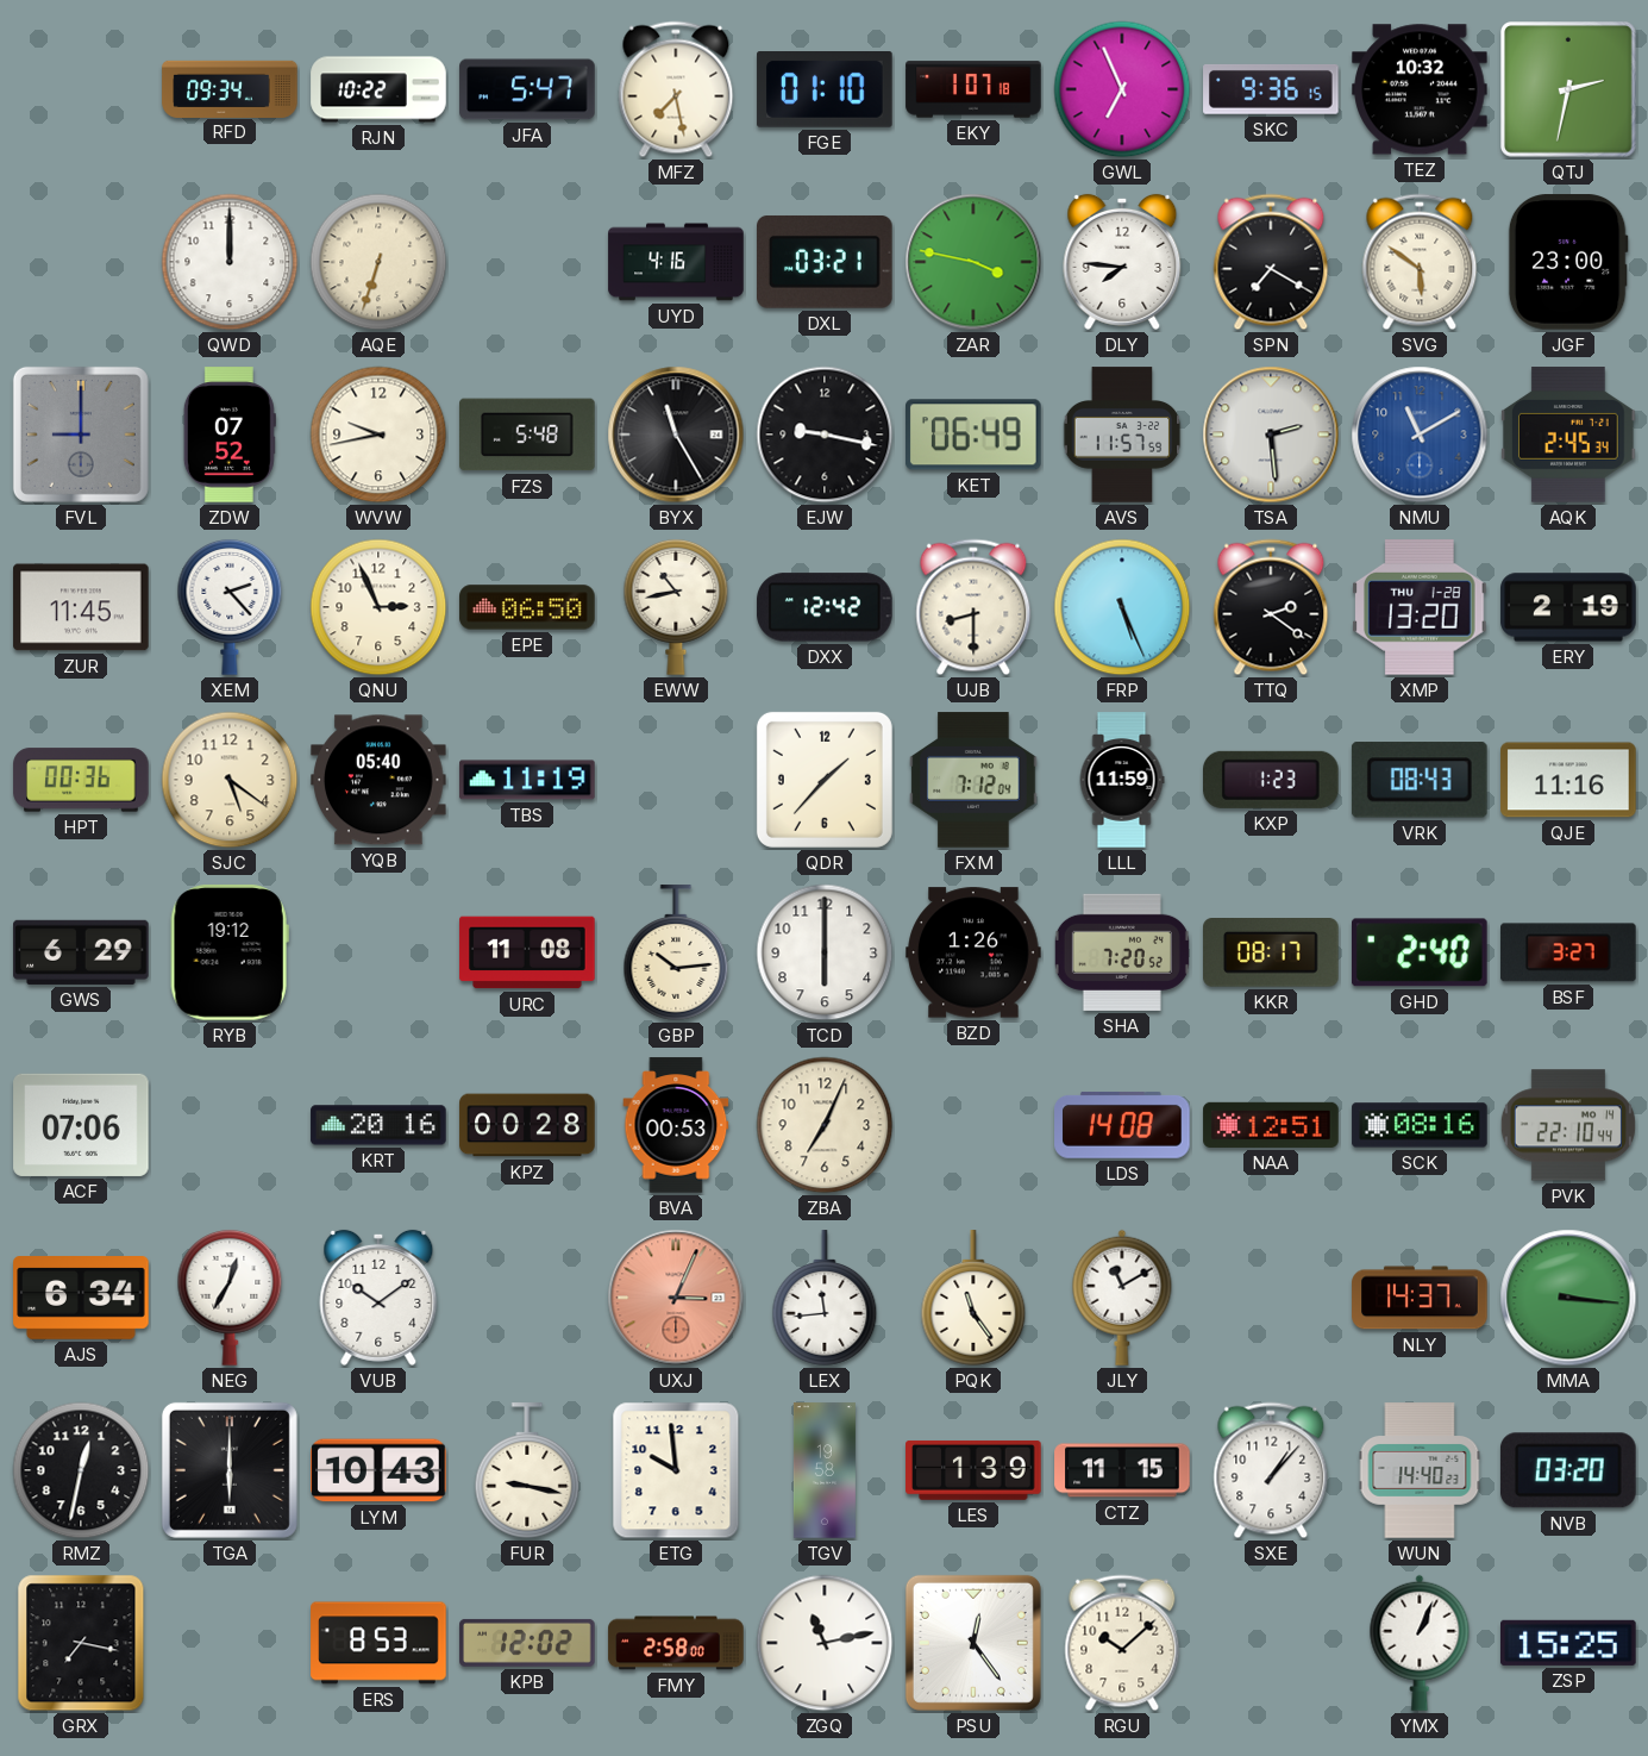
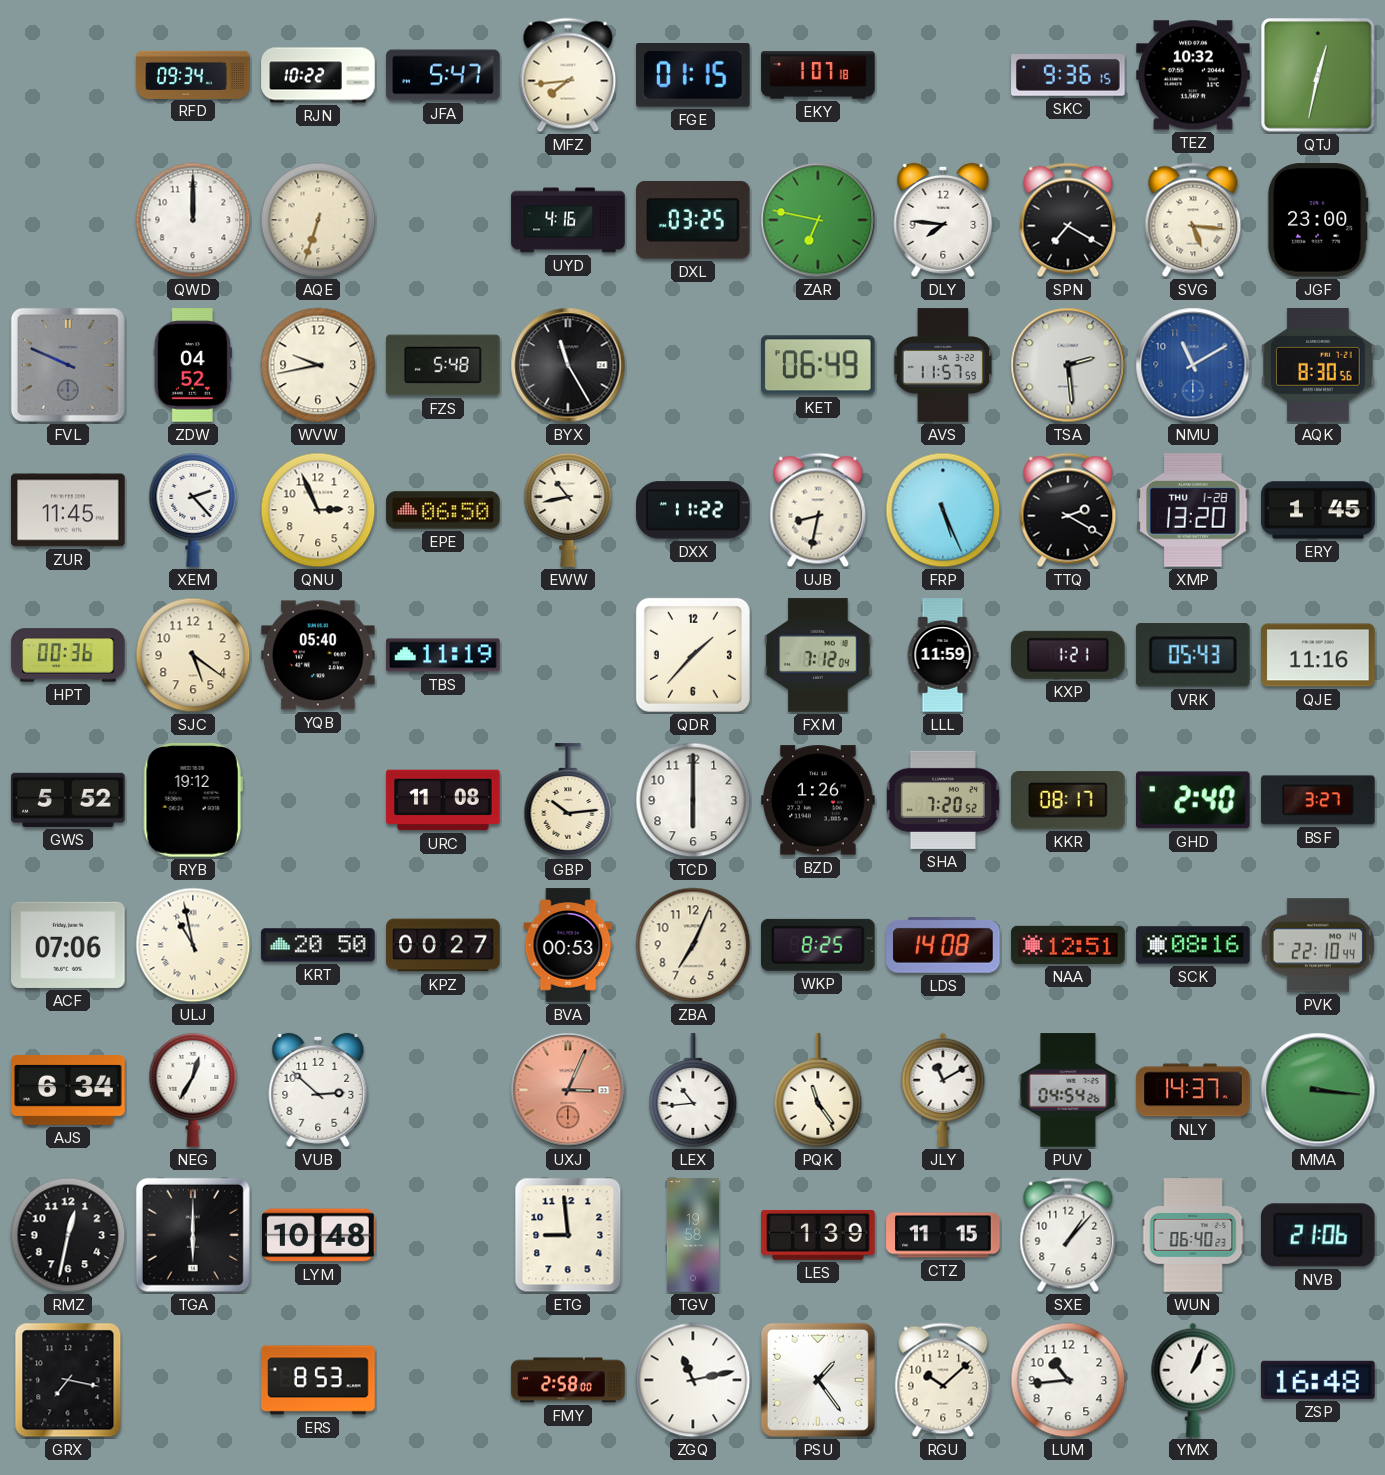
MFZ: 7:28 -> 7:44
FGE: 01:10 -> 01:15
GWL: 6:56 -> none
QTJ: 2:32 -> 12:32
DXL: 03:21 -> 03:25
ZAR: 3:47 -> 6:47
SVG: 5:51 -> 5:16
FVL: 9:00 -> 9:49
ZDW: 07:52 -> 04:52
EJW: 9:17 -> none
AQK: 2:45 -> 8:30
DXX: 12:42 -> 11:22
UJB: 8:30 -> 8:32
TTQ: 2:21 -> 2:20
ERY: 2:19 -> 1:45
KXP: 1:23 -> 1:21
VRK: 08:43 -> 05:43
GWS: 6:29 -> 5:52
ULJ: none -> 10:58
KRT: 20:16 -> 20:50
KPZ: 00:28 -> 00:27
WKP: none -> 8:25
VUB: 10:09 -> 2:52
LEX: 11:44 -> 10:44
PUV: none -> 04:54
LYM: 10:43 -> 10:48
FUR: 9:17 -> none
ETG: 9:59 -> 8:59
WUN: 14:40 -> 06:40
NVB: 03:20 -> 21:06
KPB: 12:02 -> none
PSU: 12:24 -> 1:24
LUM: none -> 10:44
ZSP: 15:25 -> 16:48
